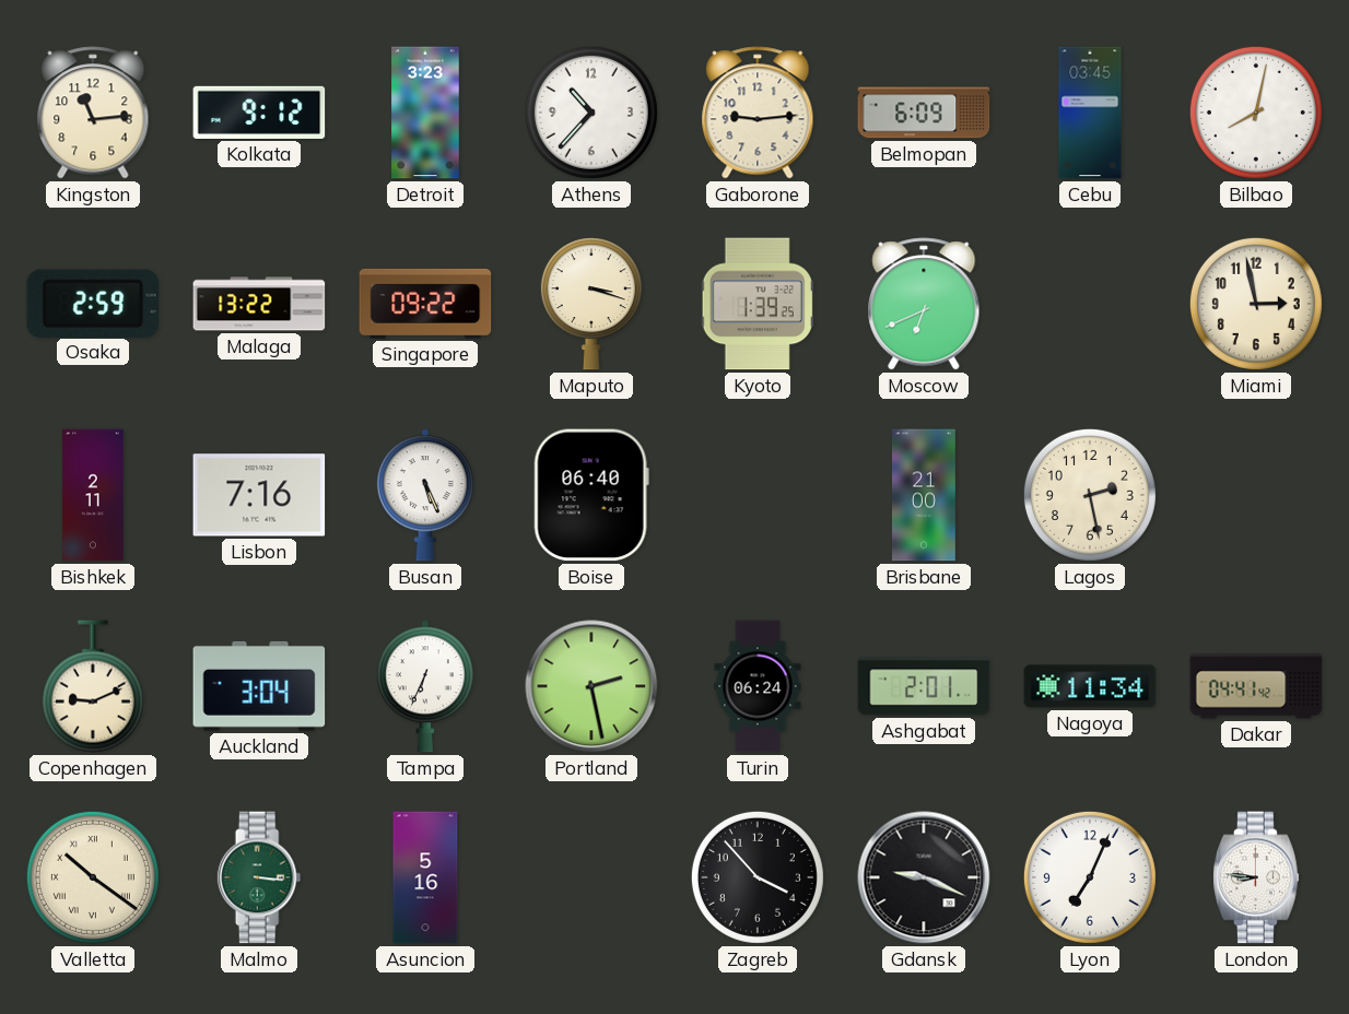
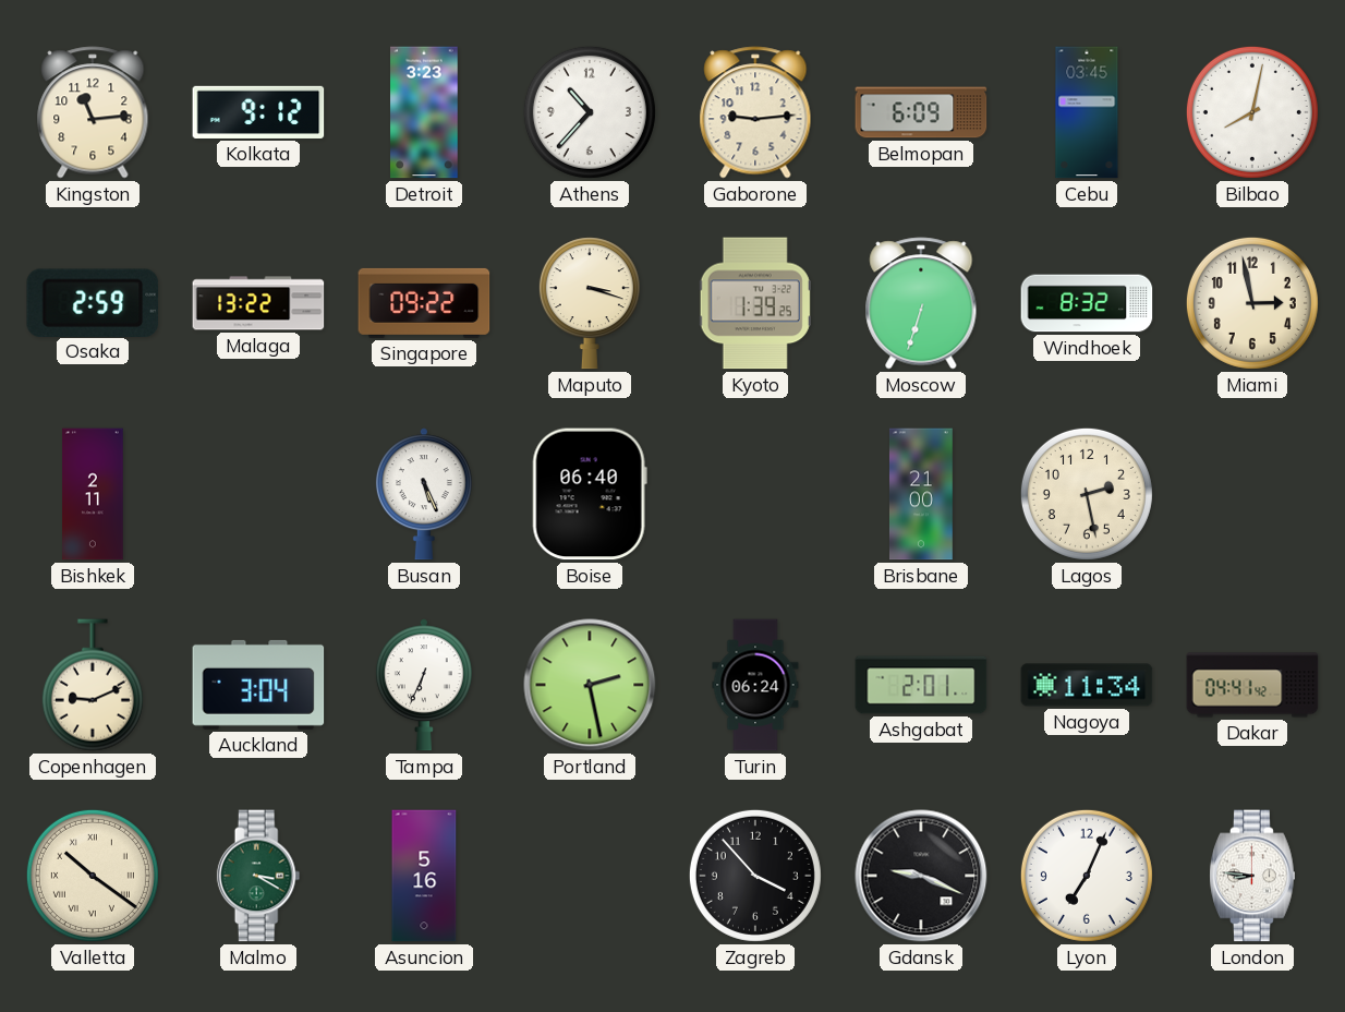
Moscow: 6:41 -> 6:33
Windhoek: none -> 8:32
Lisbon: 7:16 -> none
Malmo: 3:16 -> 3:20
